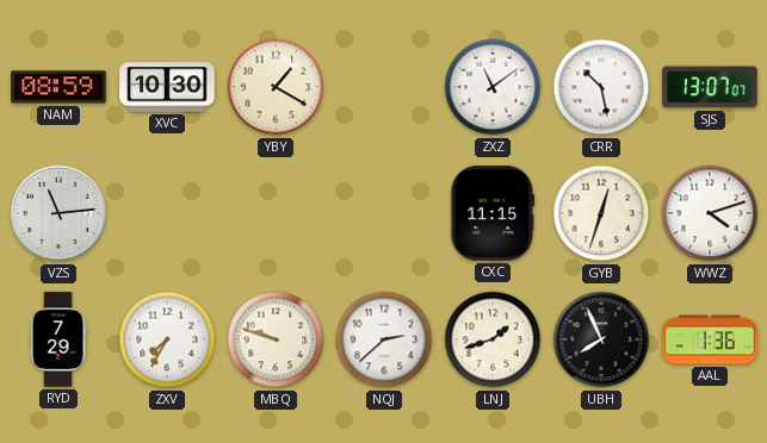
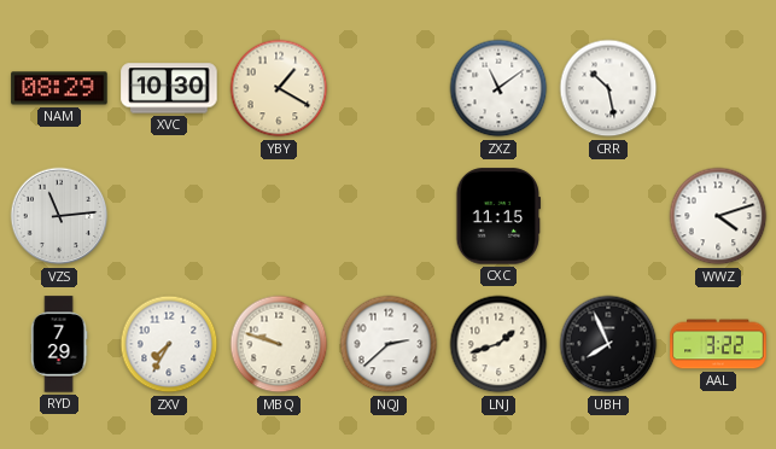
NAM: 08:59 -> 08:29
SJS: 13:07 -> none
GYB: 12:33 -> none
AAL: 1:36 -> 3:22
